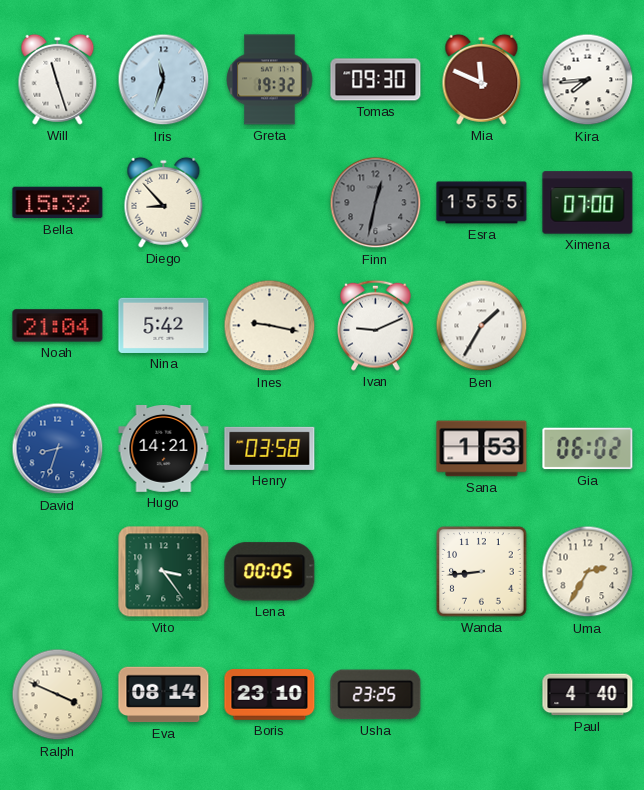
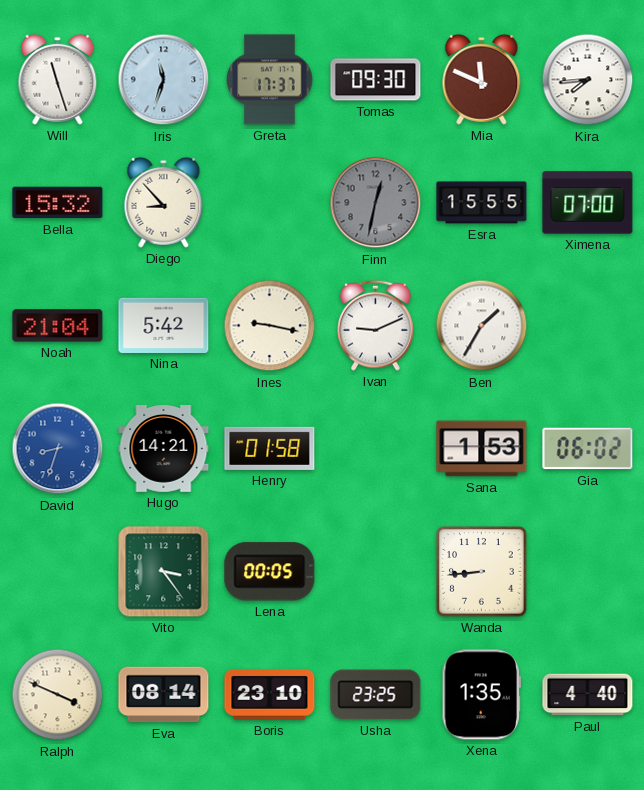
Greta: 19:32 -> 17:37
Henry: 03:58 -> 01:58
Uma: 2:35 -> none
Xena: none -> 1:35
